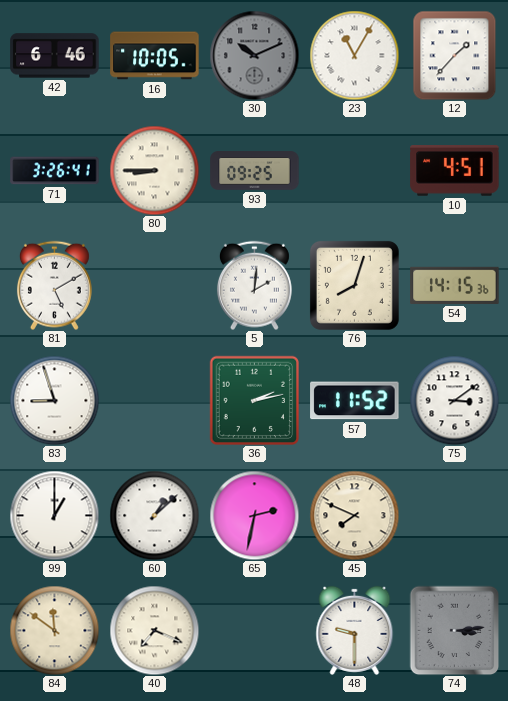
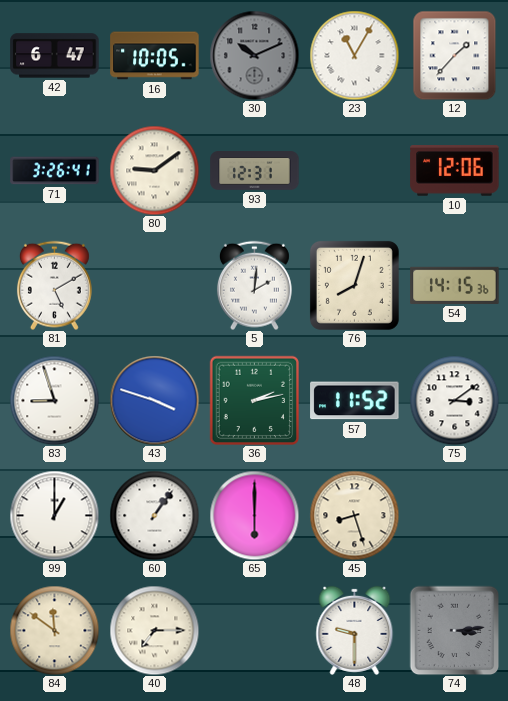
42: 6:46 -> 6:47
80: 8:45 -> 9:09
93: 09:25 -> 12:31
10: 4:51 -> 12:06
43: none -> 3:48
60: 1:08 -> 1:06
65: 2:32 -> 6:00
45: 7:49 -> 8:27
40: 7:19 -> 7:15
